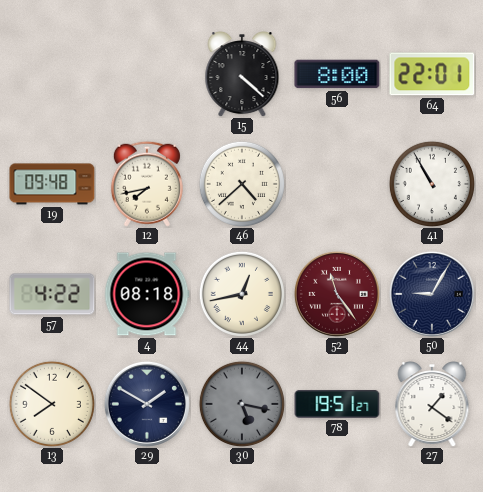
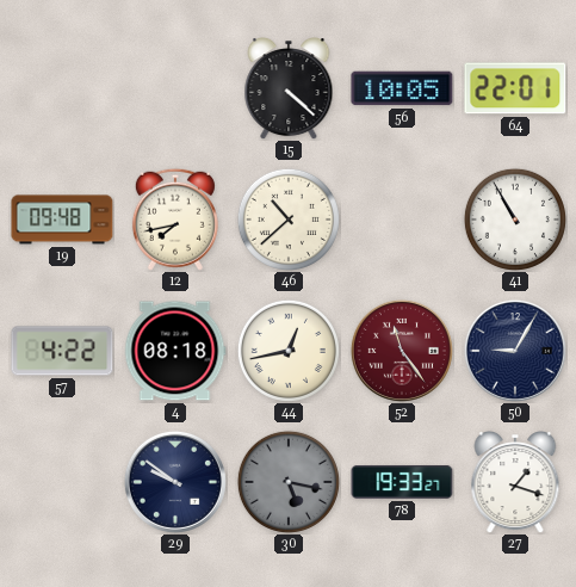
56: 8:00 -> 10:05
46: 4:38 -> 10:38
13: 7:51 -> none
29: 1:50 -> 9:51
78: 19:51 -> 19:33
27: 1:21 -> 1:18
